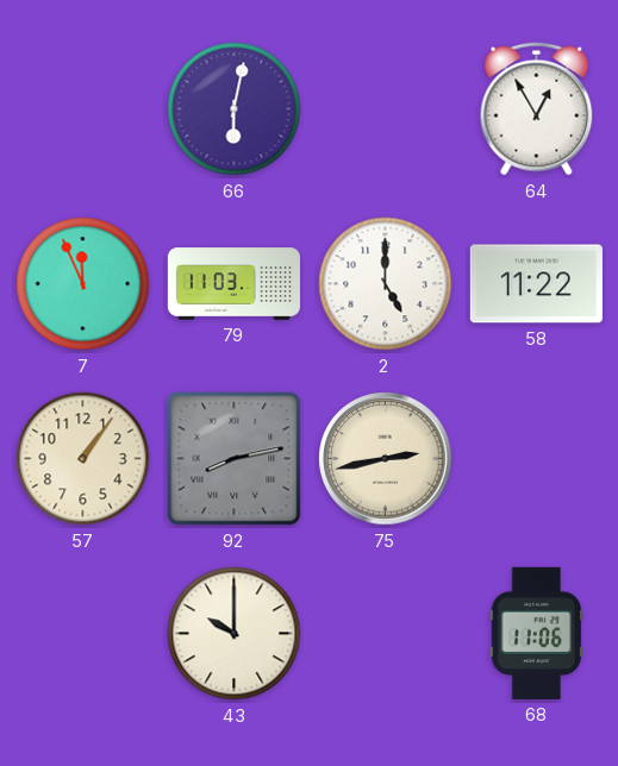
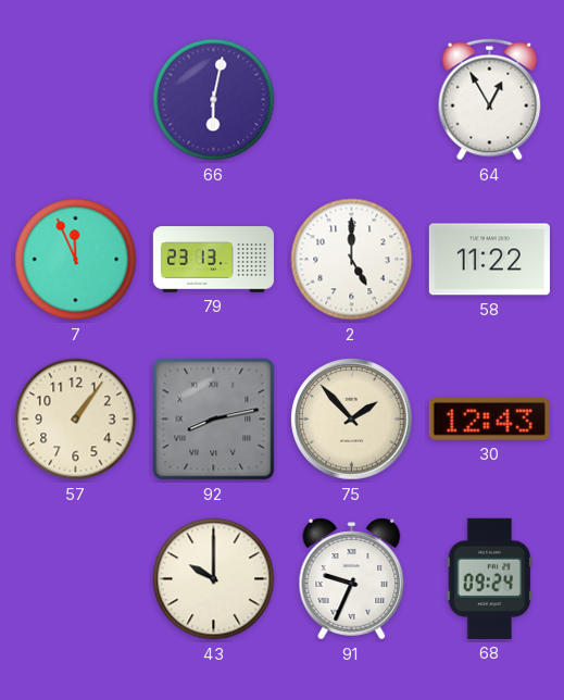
79: 11:03 -> 23:13
75: 2:43 -> 1:53
30: none -> 12:43
91: none -> 9:34
68: 11:06 -> 09:24
